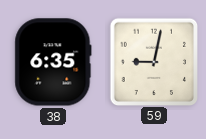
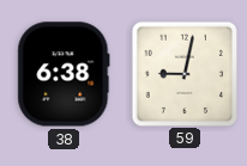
38: 6:35 -> 6:38
